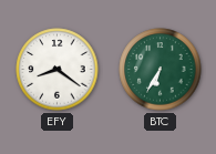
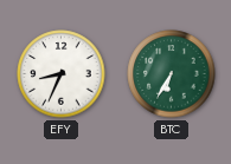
EFY: 8:21 -> 8:34
